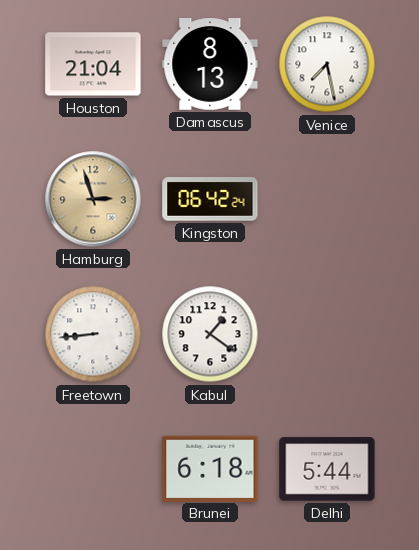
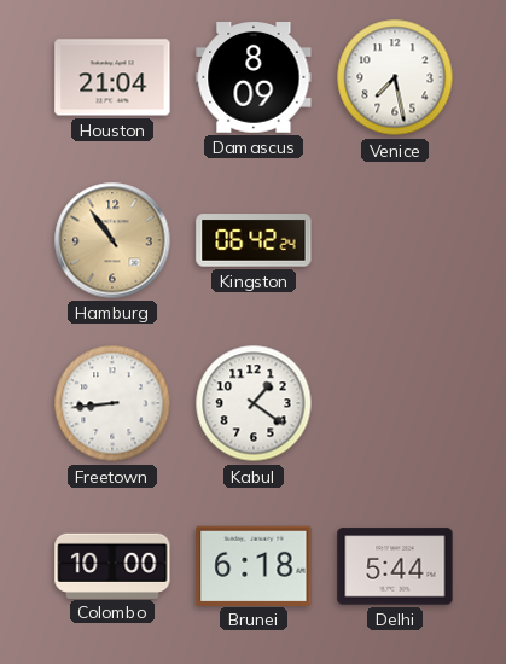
Damascus: 8:13 -> 8:09
Hamburg: 2:57 -> 10:54
Colombo: none -> 10:00
